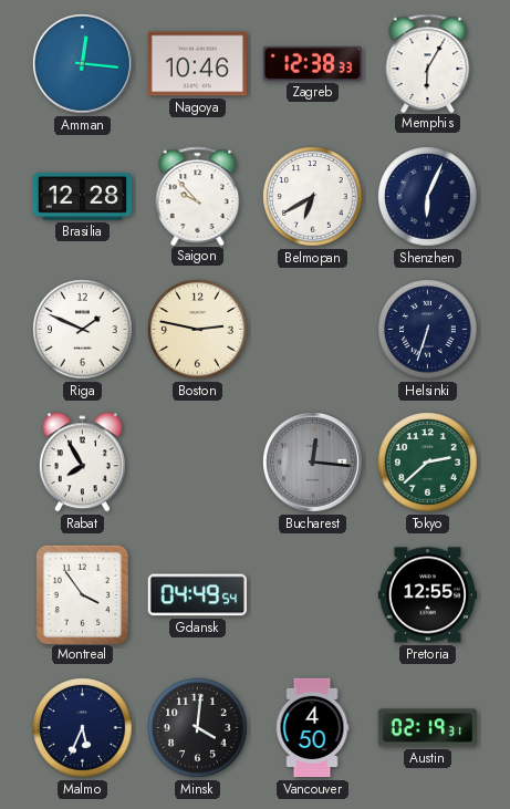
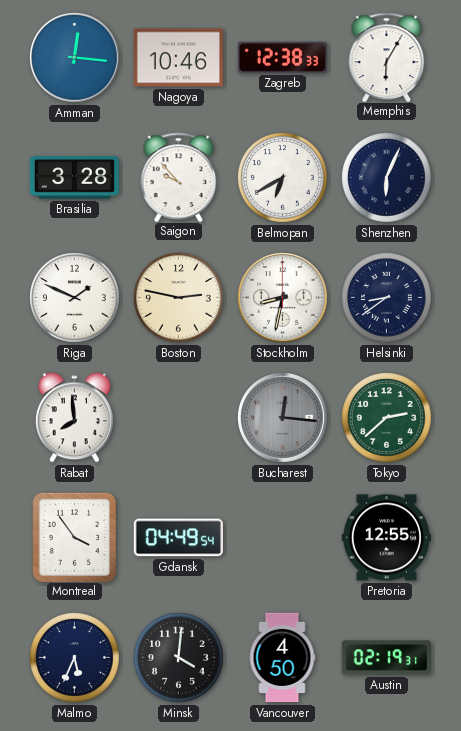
Brasilia: 12:28 -> 3:28
Stockholm: none -> 8:32
Helsinki: 6:33 -> 8:39
Rabat: 7:55 -> 7:59
